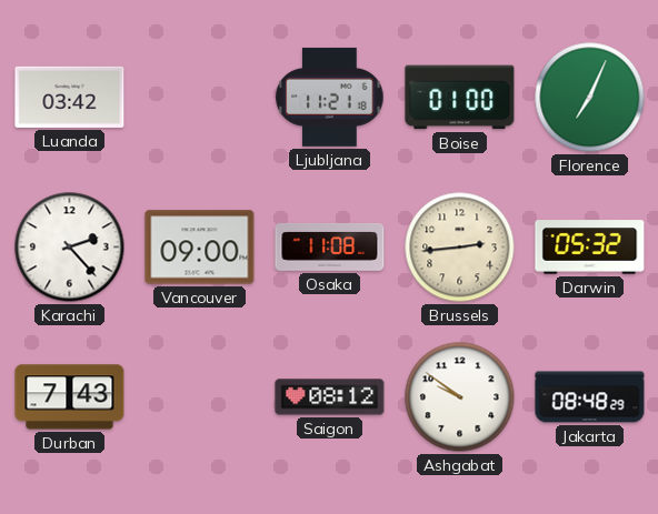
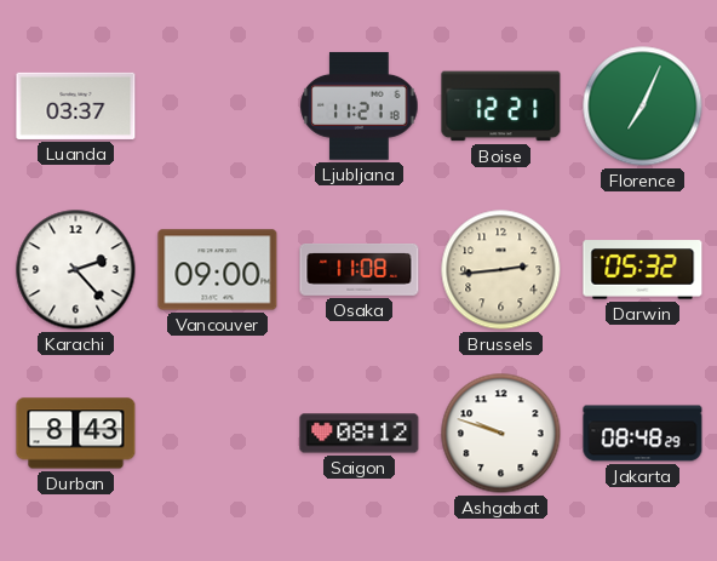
Luanda: 03:42 -> 03:37
Boise: 01:00 -> 12:21
Durban: 7:43 -> 8:43
Ashgabat: 9:51 -> 9:48
